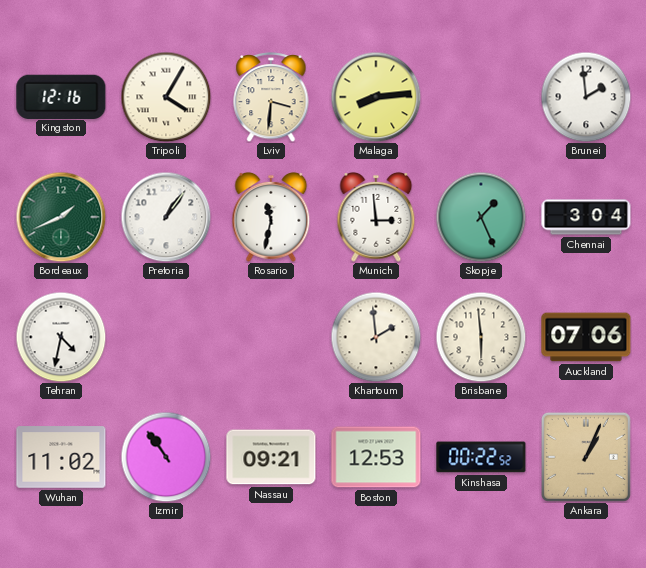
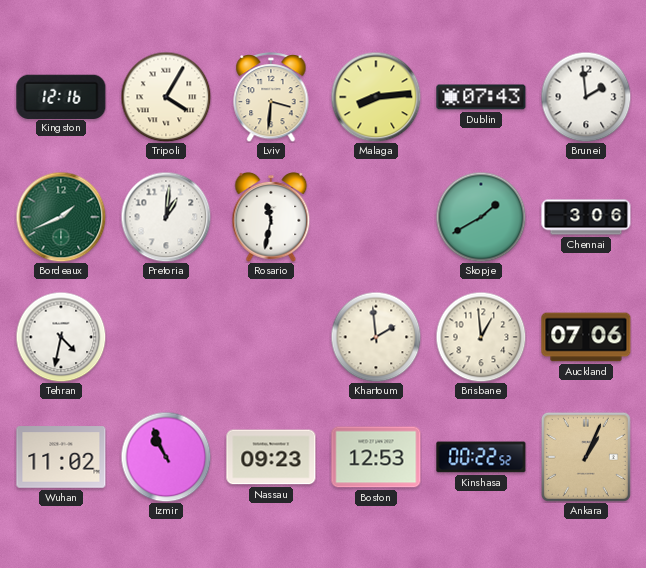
Dublin: none -> 07:43
Pretoria: 1:06 -> 1:01
Munich: 2:59 -> none
Skopje: 1:26 -> 1:40
Chennai: 3:04 -> 3:06
Brisbane: 5:59 -> 12:59
Izmir: 10:54 -> 10:56
Nassau: 09:21 -> 09:23
